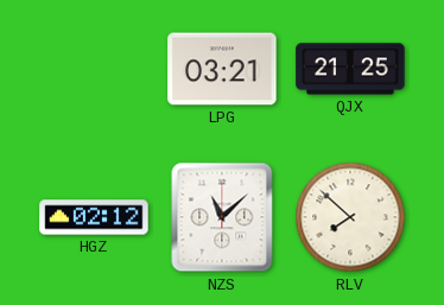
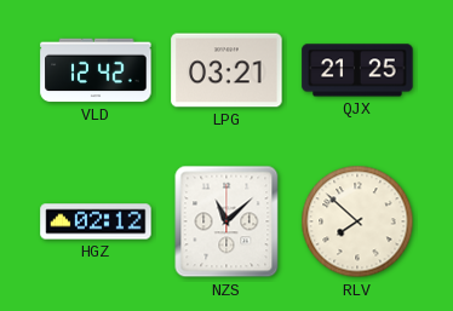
VLD: none -> 12:42
